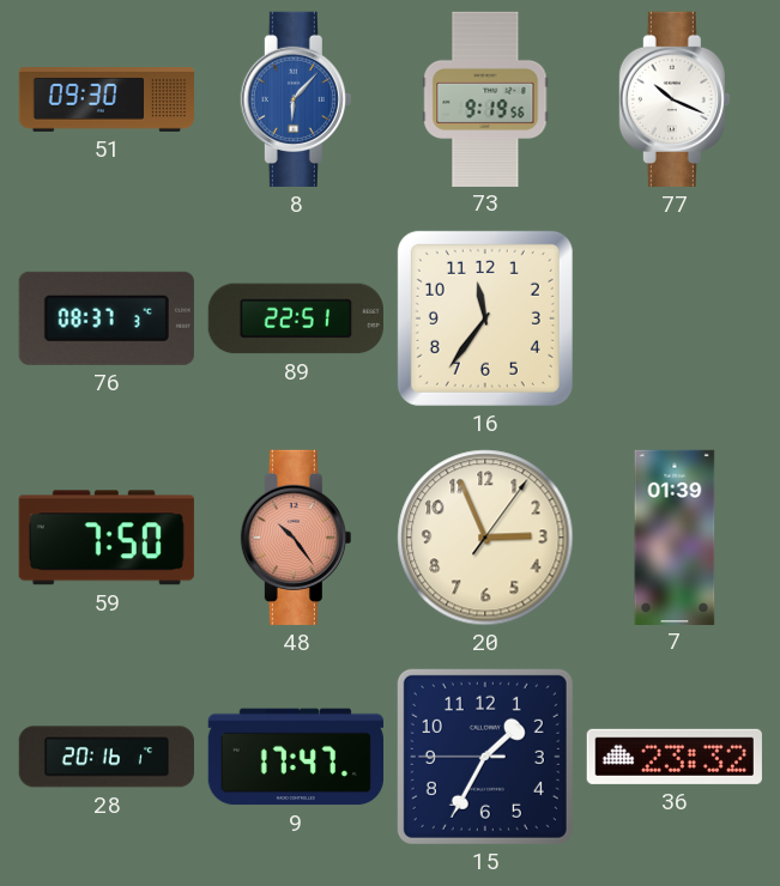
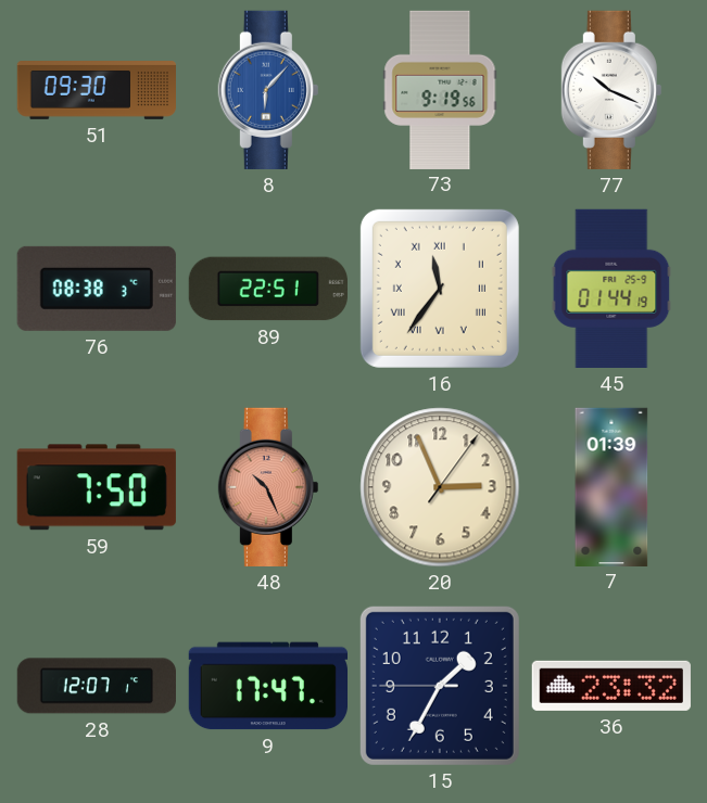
76: 08:37 -> 08:38
16 numerals: Arabic -> Roman
45: none -> 01:44
48: 10:24 -> 10:26
28: 20:16 -> 12:07
